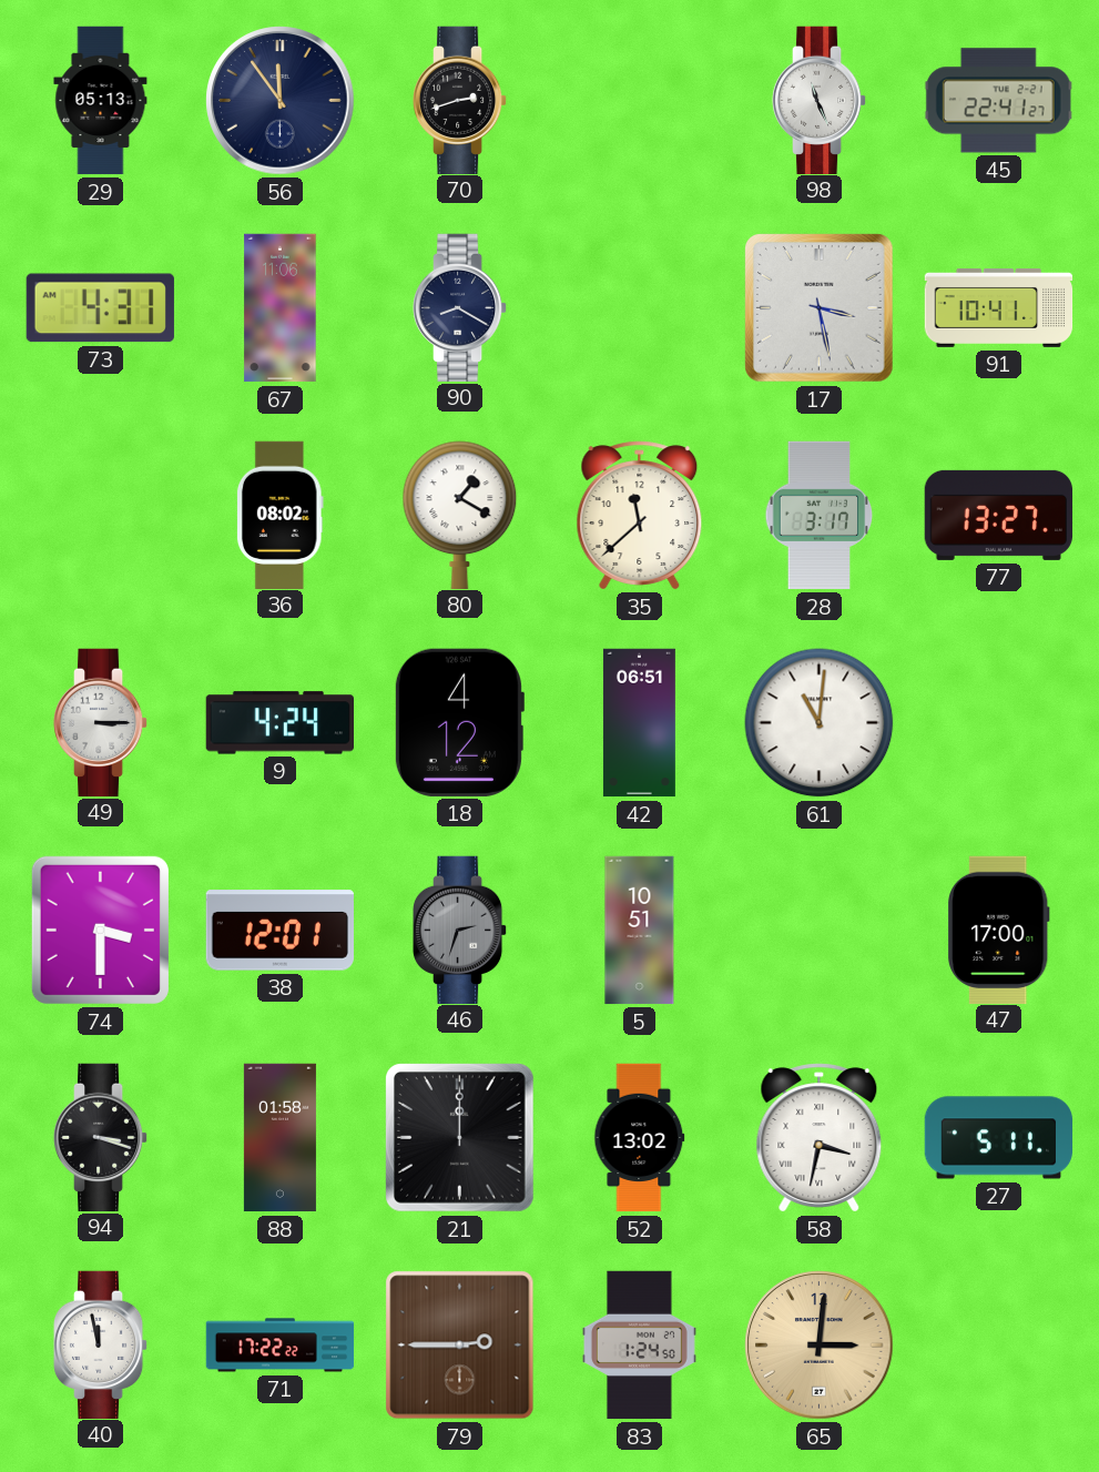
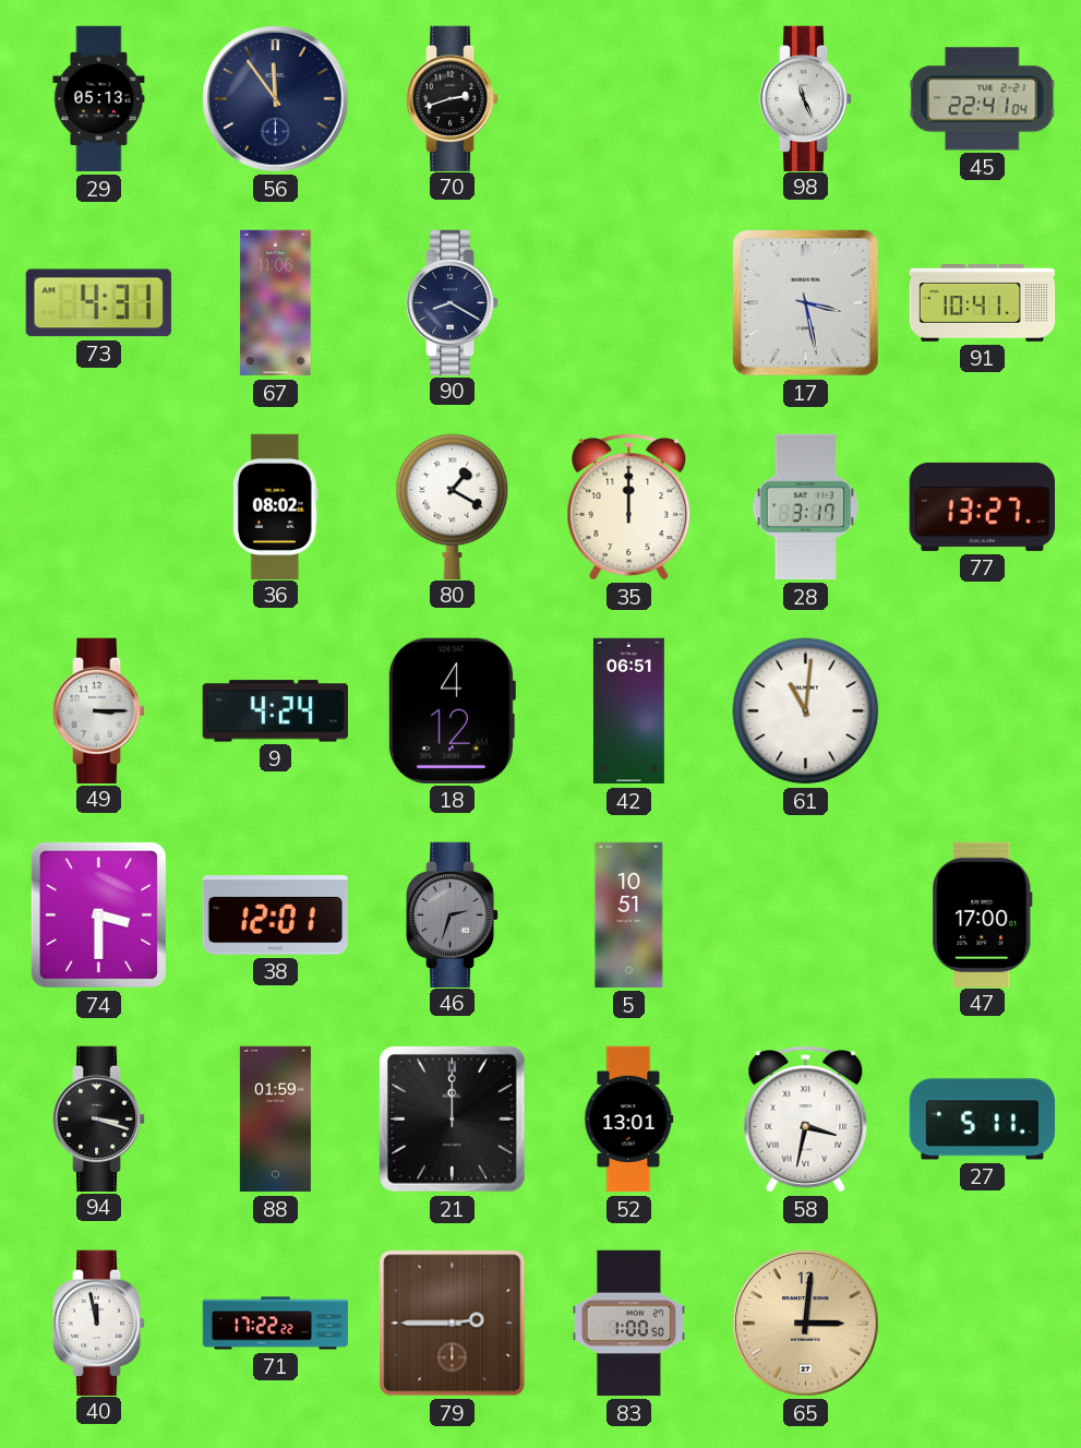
45: 22:41:27 -> 22:41:04
35: 11:38 -> 12:00
88: 01:58 -> 01:59
52: 13:02 -> 13:01
83: 1:24 -> 1:00
